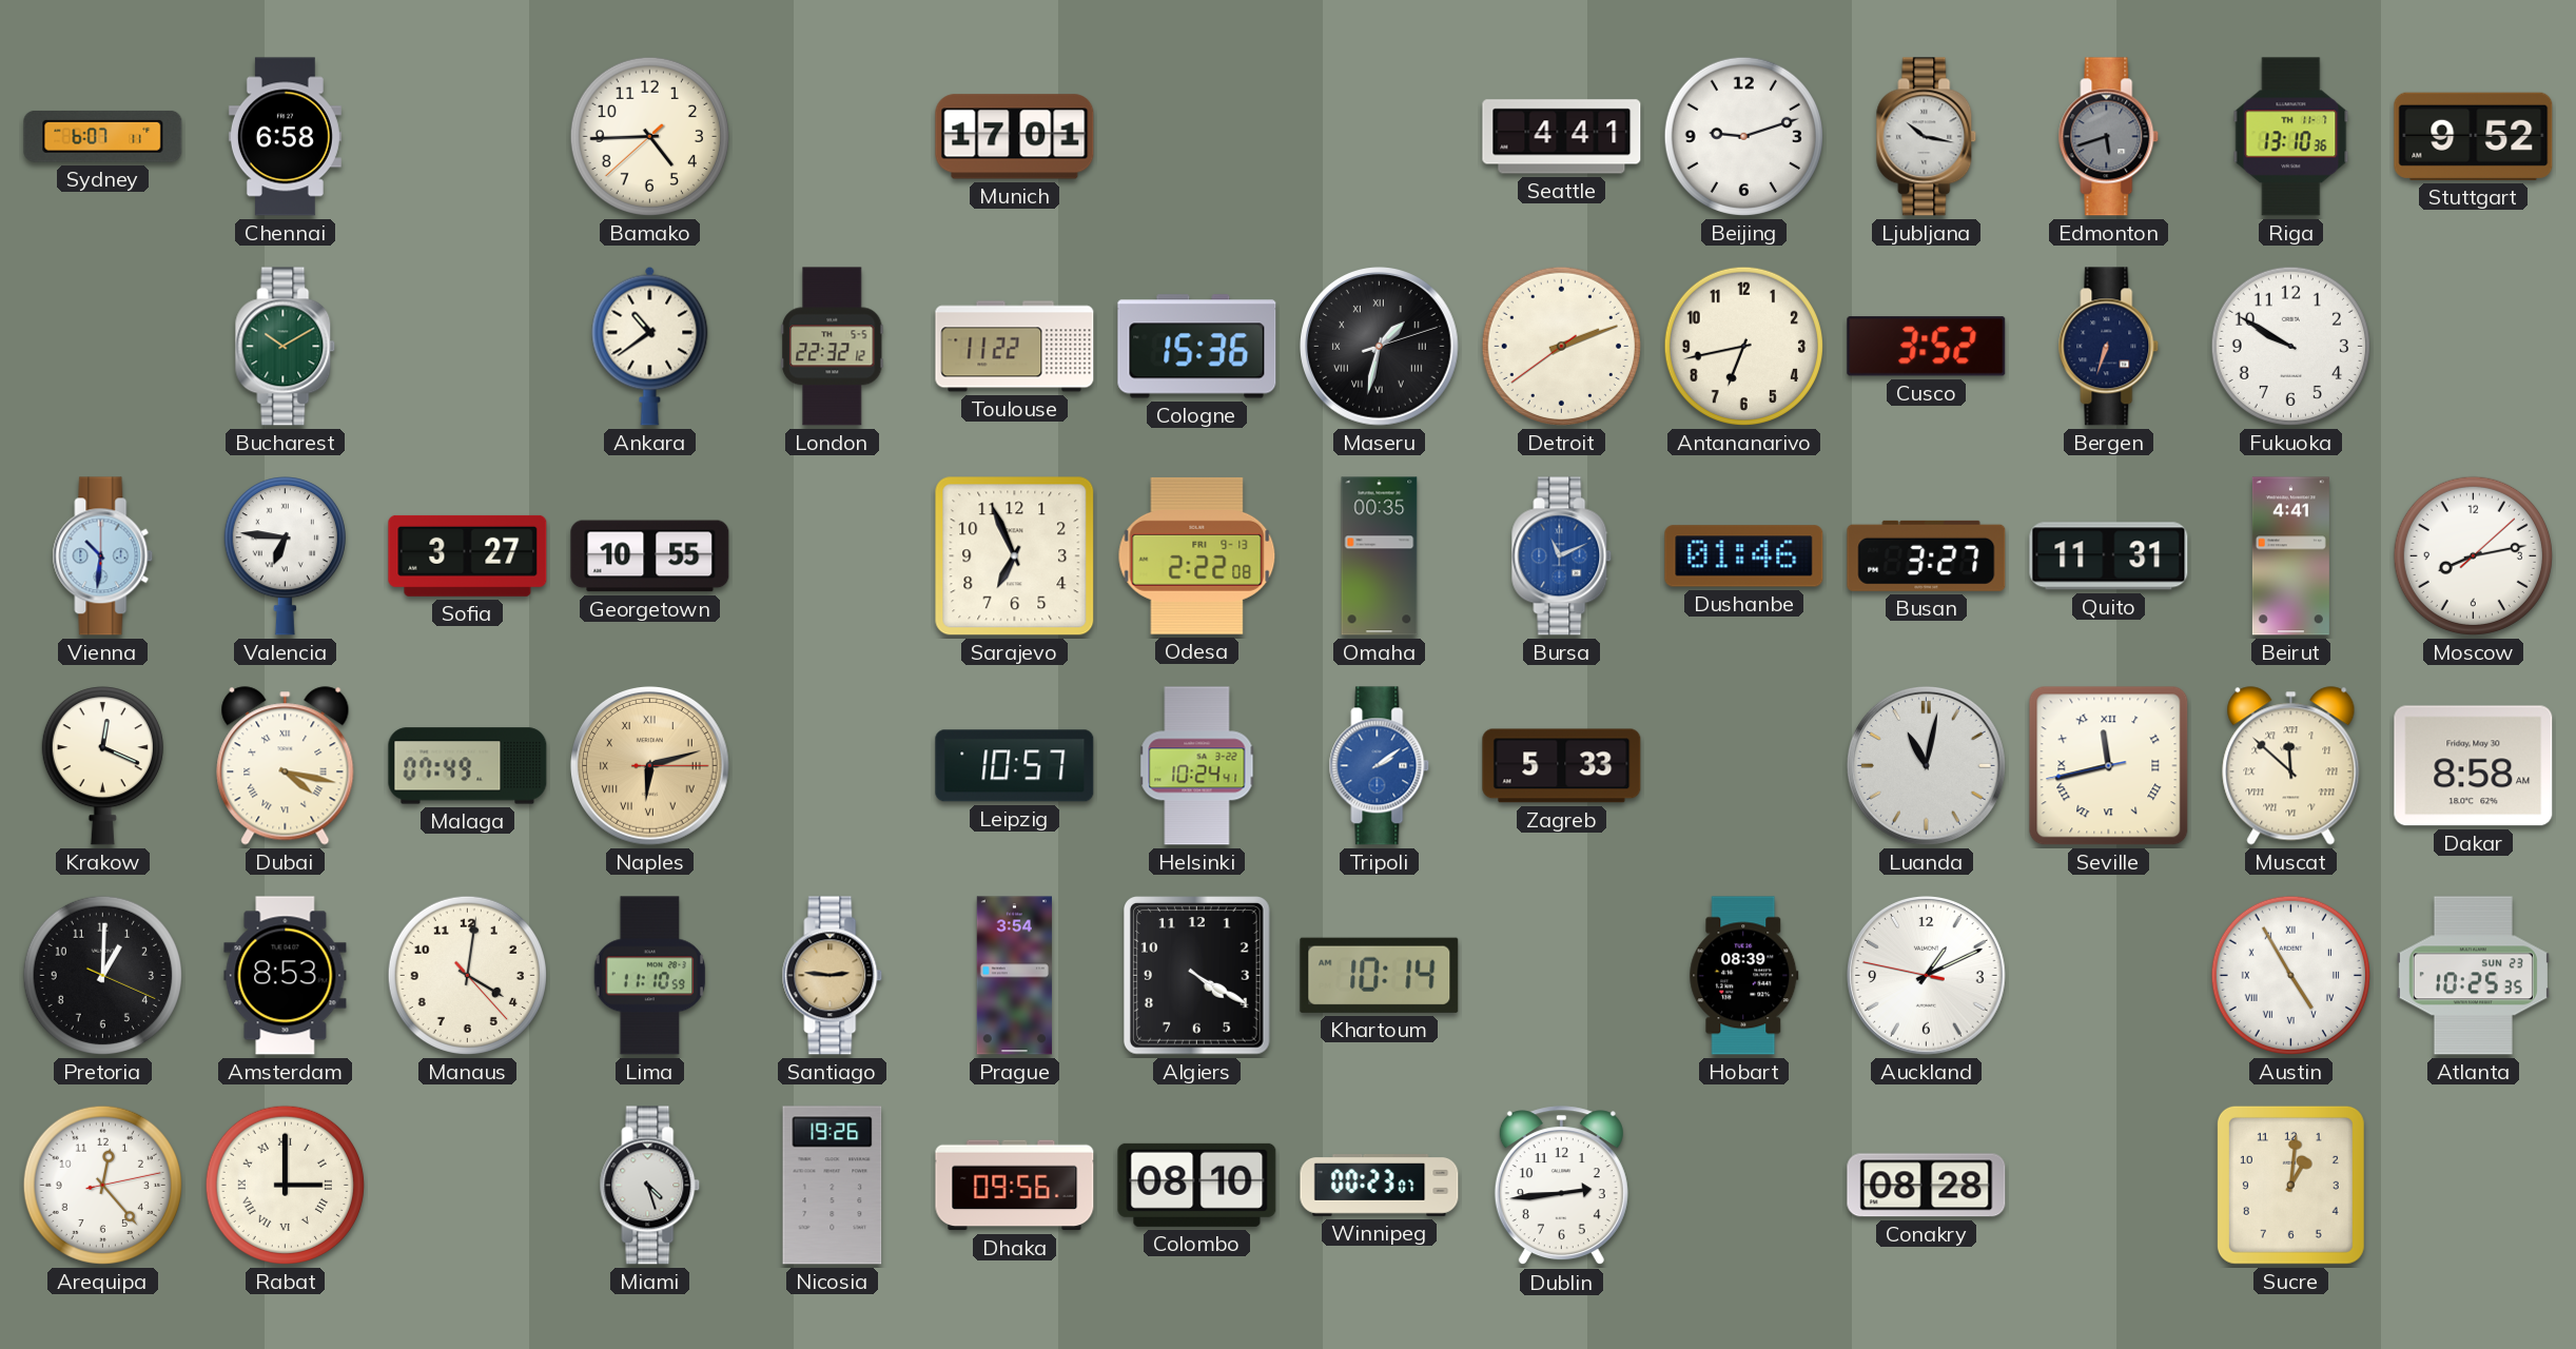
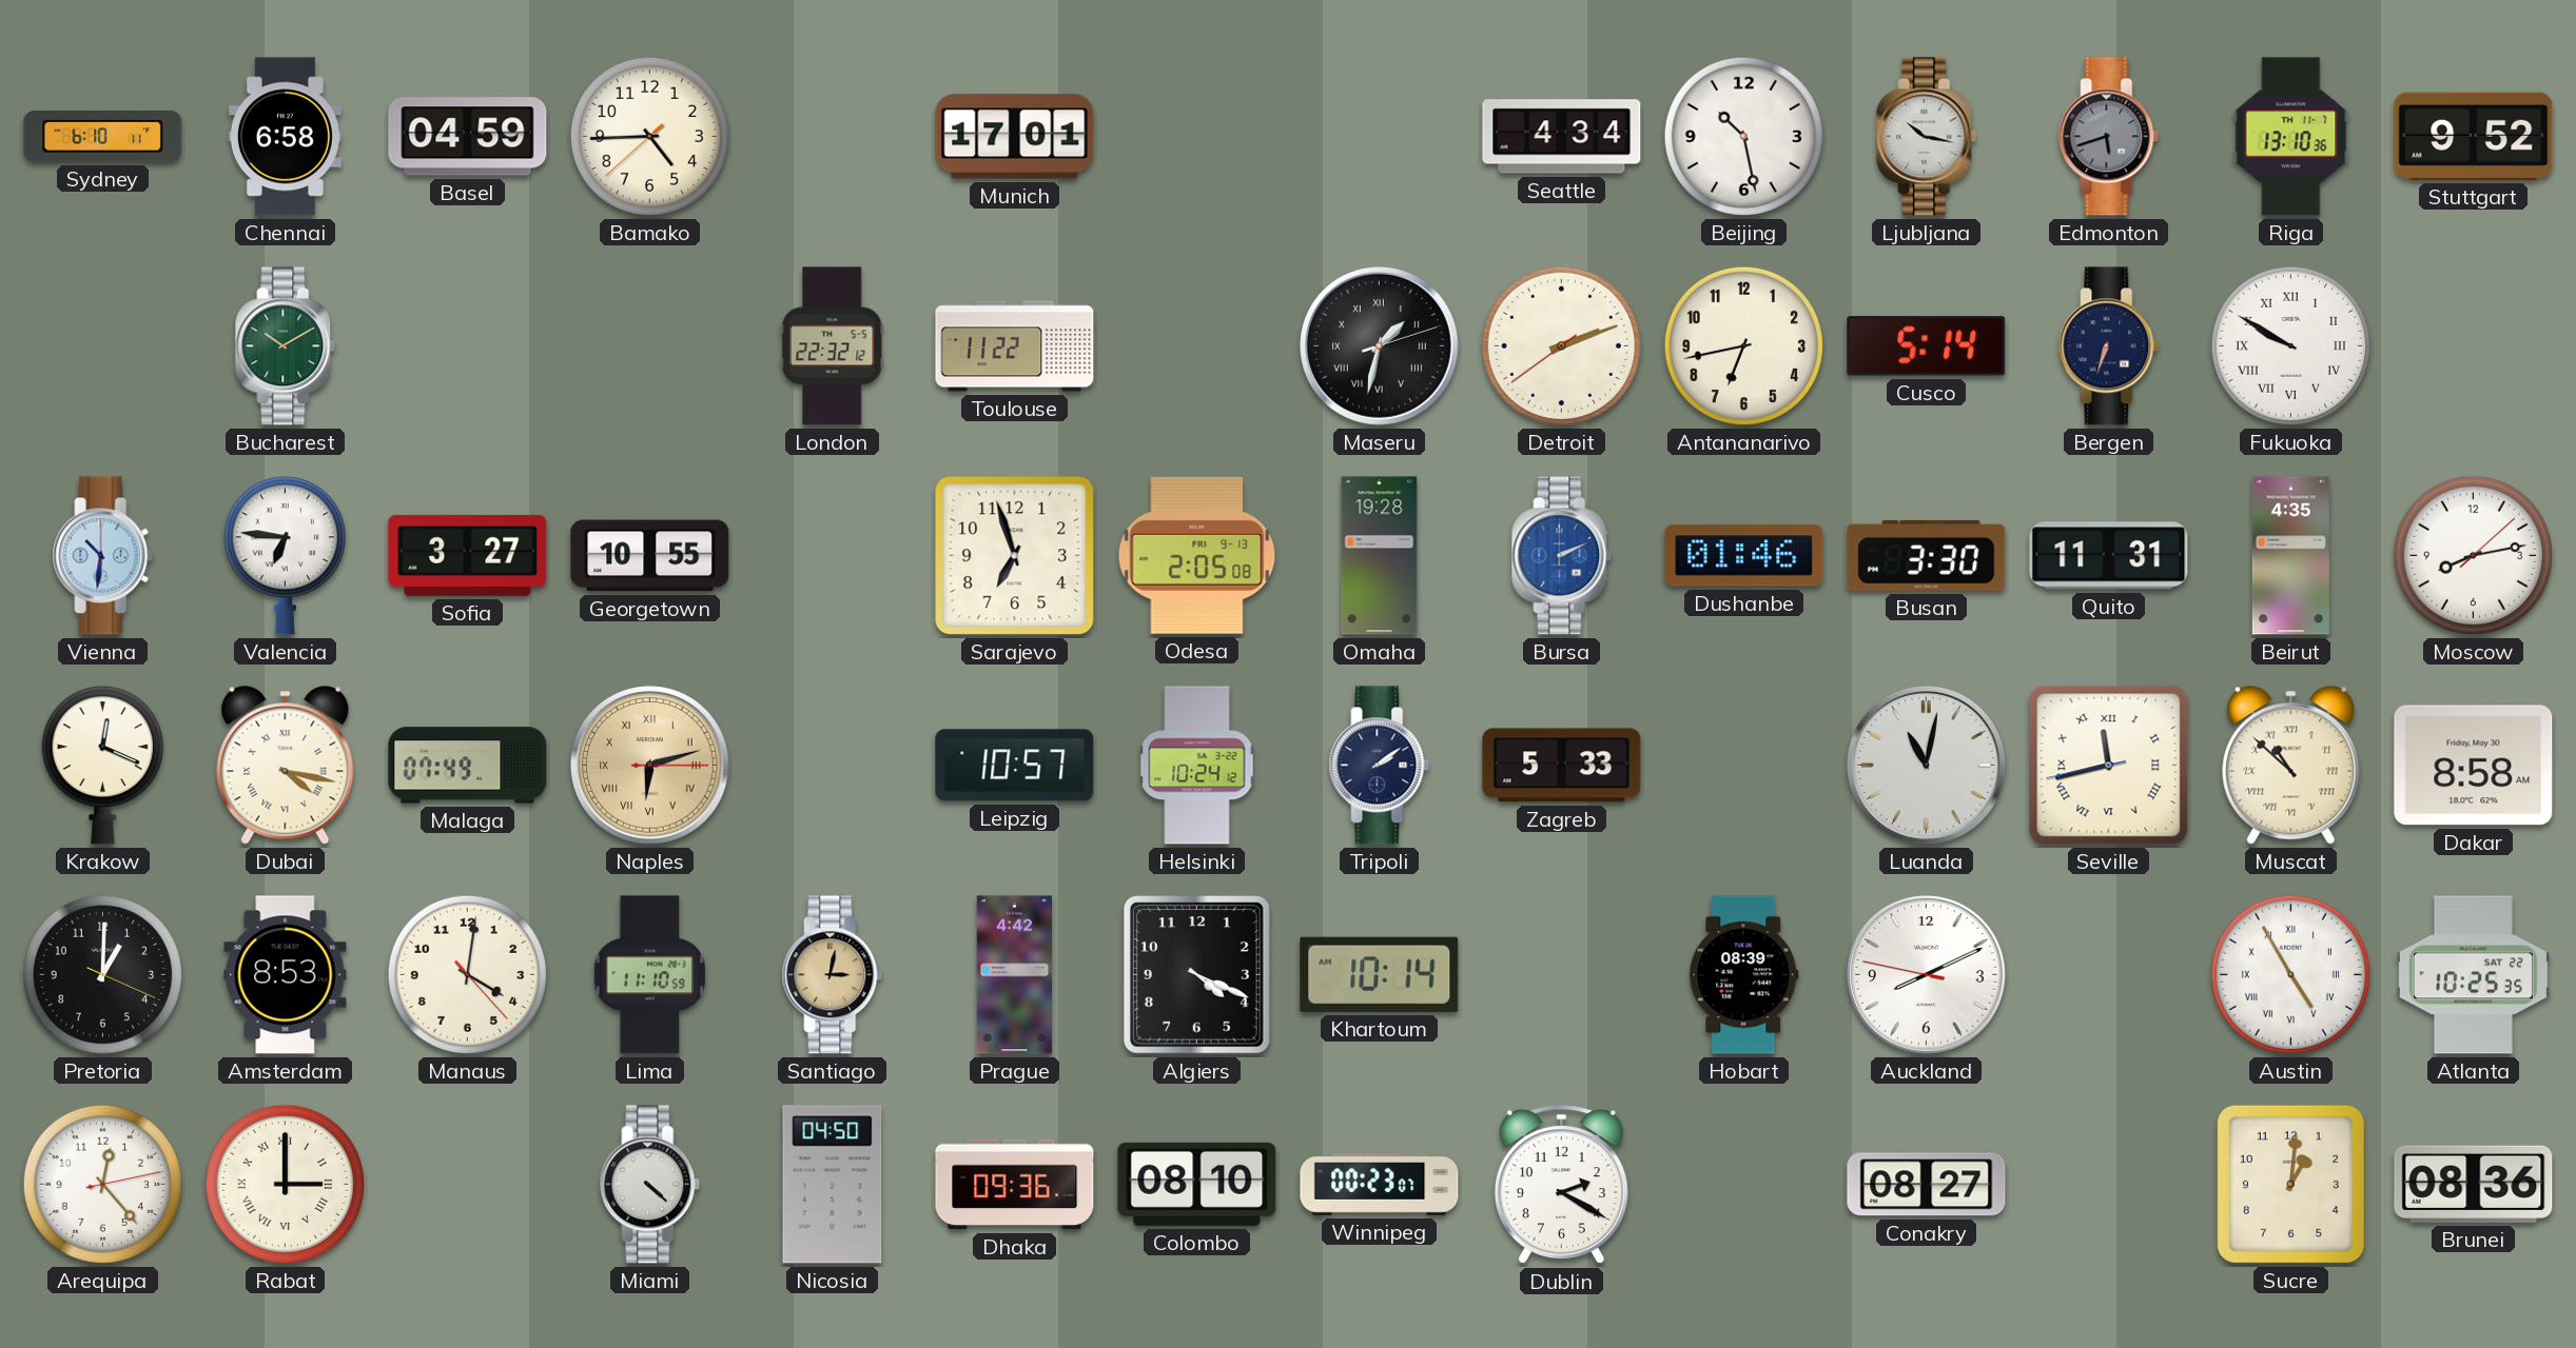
Sydney: 6:07 -> 6:10
Basel: none -> 04:59
Seattle: 4:41 -> 4:34
Beijing: 9:12 -> 10:28
Ankara: 10:39 -> none
Cologne: 15:36 -> none
Cusco: 3:52 -> 5:14
Fukuoka numerals: Arabic -> Roman
Sarajevo: 6:56 -> 6:57
Odesa: 2:22 -> 2:05
Omaha: 00:35 -> 19:28
Bursa: 11:11 -> 2:11
Busan: 3:27 -> 3:30
Beirut: 4:41 -> 4:35
Helsinki: 10:24:41 -> 10:24:12
Tripoli dial: blue -> navy
Muscat: 11:52 -> 10:52
Santiago: 2:46 -> 3:02
Prague: 3:54 -> 4:42
Algiers: 4:20 -> 4:19
Auckland: 1:10 -> 8:10
Atlanta date: SUN 23 -> SAT 22
Miami: 4:27 -> 4:22
Nicosia: 19:26 -> 04:50
Dhaka: 09:56 -> 09:36
Dublin: 2:44 -> 2:20
Conakry: 08:28 -> 08:27
Brunei: none -> 08:36
